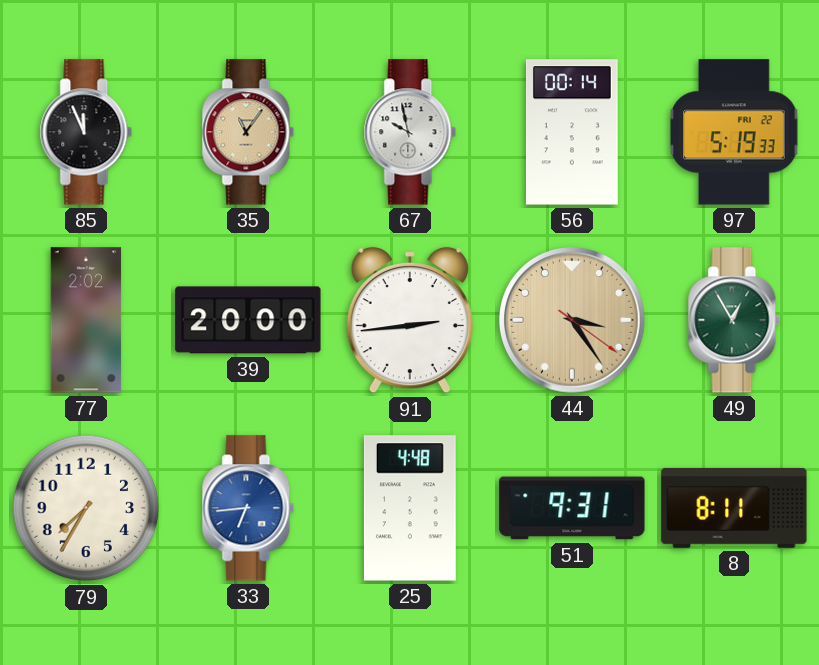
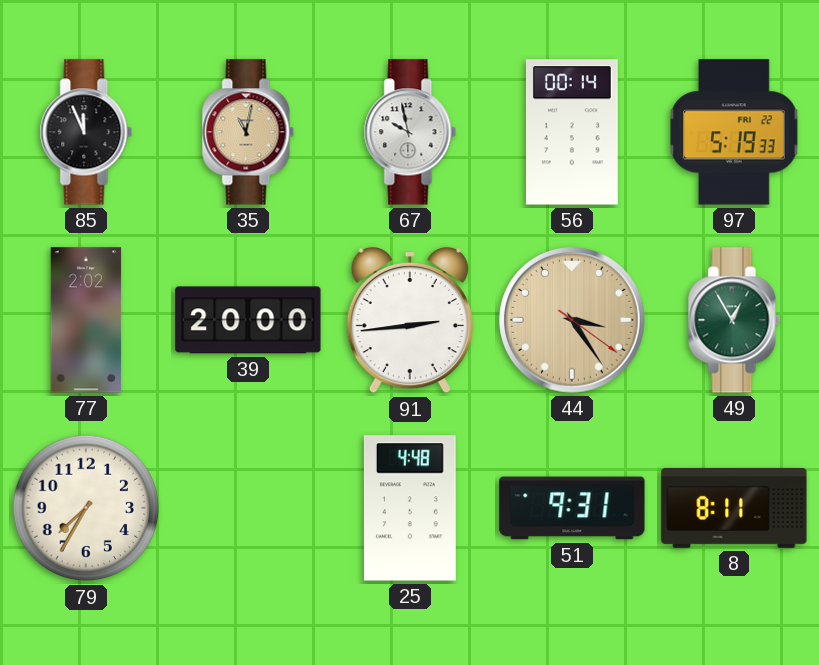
35: 11:06 -> 11:02
33: 6:44 -> none
